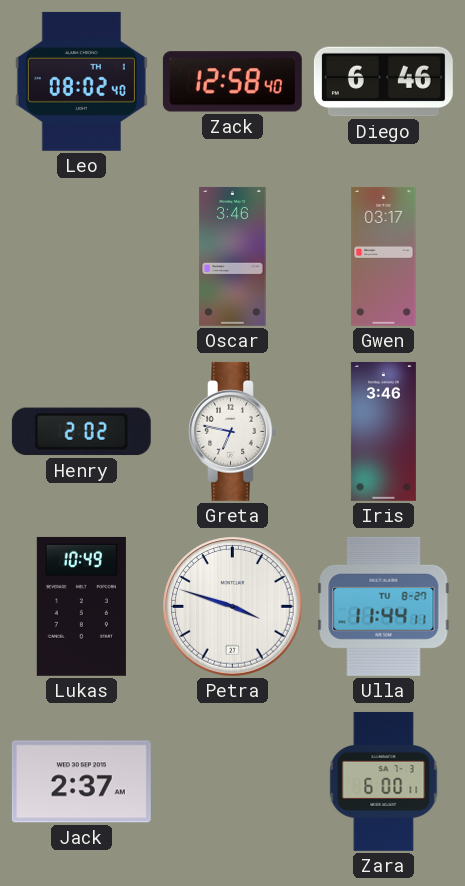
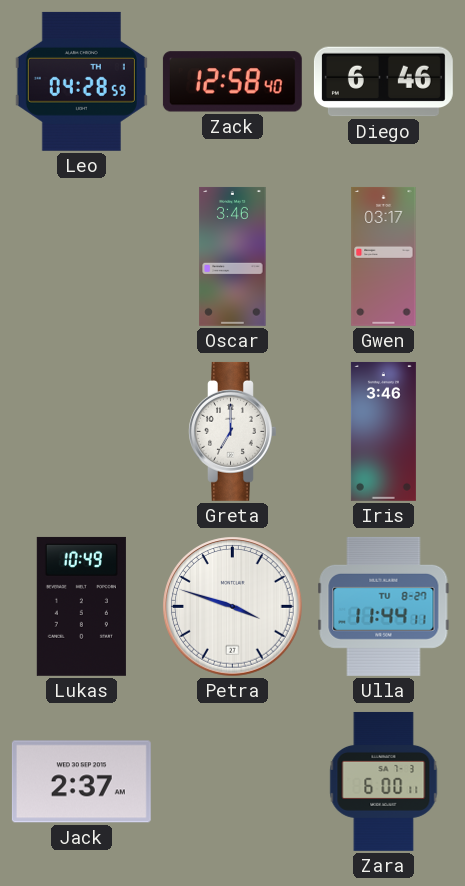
Leo: 08:02 -> 04:28
Henry: 2:02 -> none
Greta: 6:47 -> 7:00
